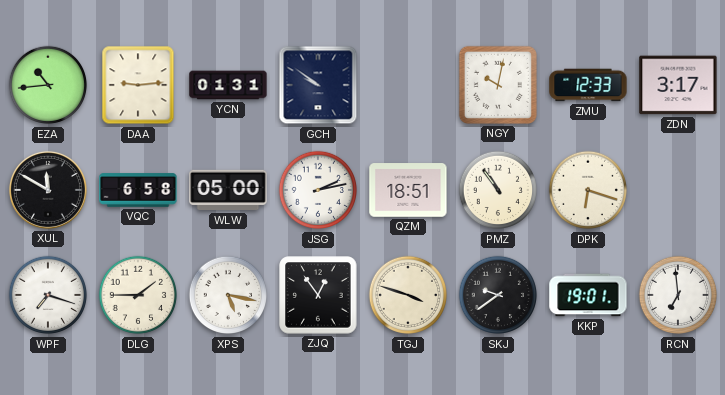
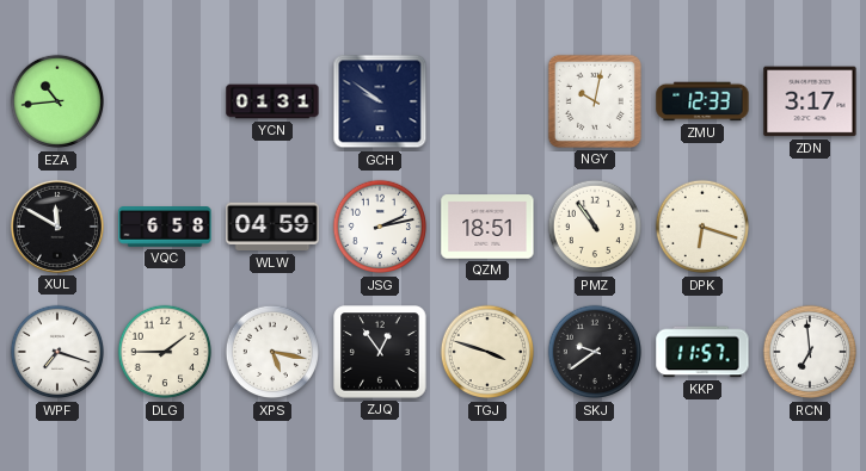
DAA: 9:14 -> none
WLW: 05:00 -> 04:59
KKP: 19:01 -> 11:57
